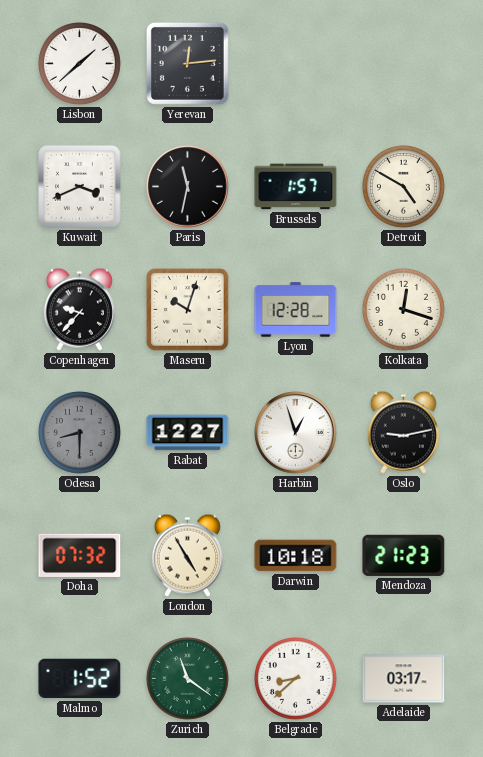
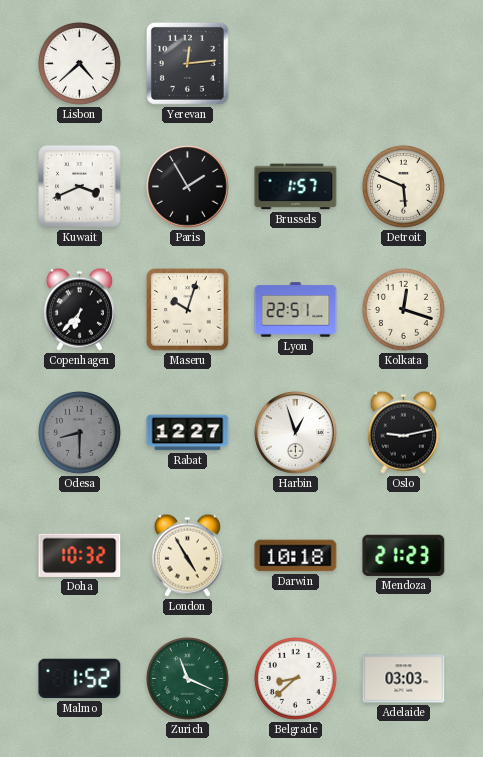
Lisbon: 1:38 -> 4:38
Paris: 11:32 -> 1:55
Detroit: 4:50 -> 5:49
Copenhagen: 9:37 -> 6:37
Lyon: 12:28 -> 22:51
Doha: 07:32 -> 10:32
Zurich: 11:21 -> 11:19
Adelaide: 03:17 -> 03:03
